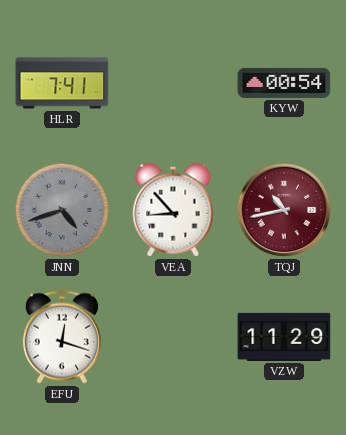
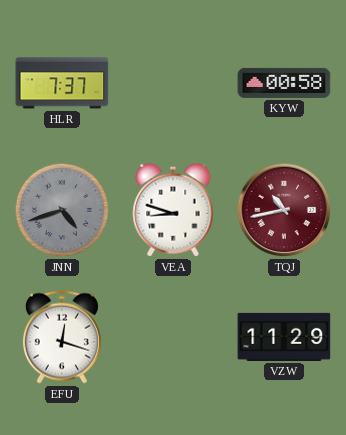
HLR: 7:41 -> 7:37
KYW: 00:54 -> 00:58
VEA: 8:53 -> 8:48
